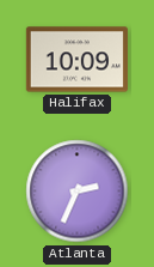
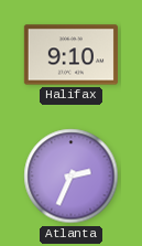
Halifax: 10:09 -> 9:10
